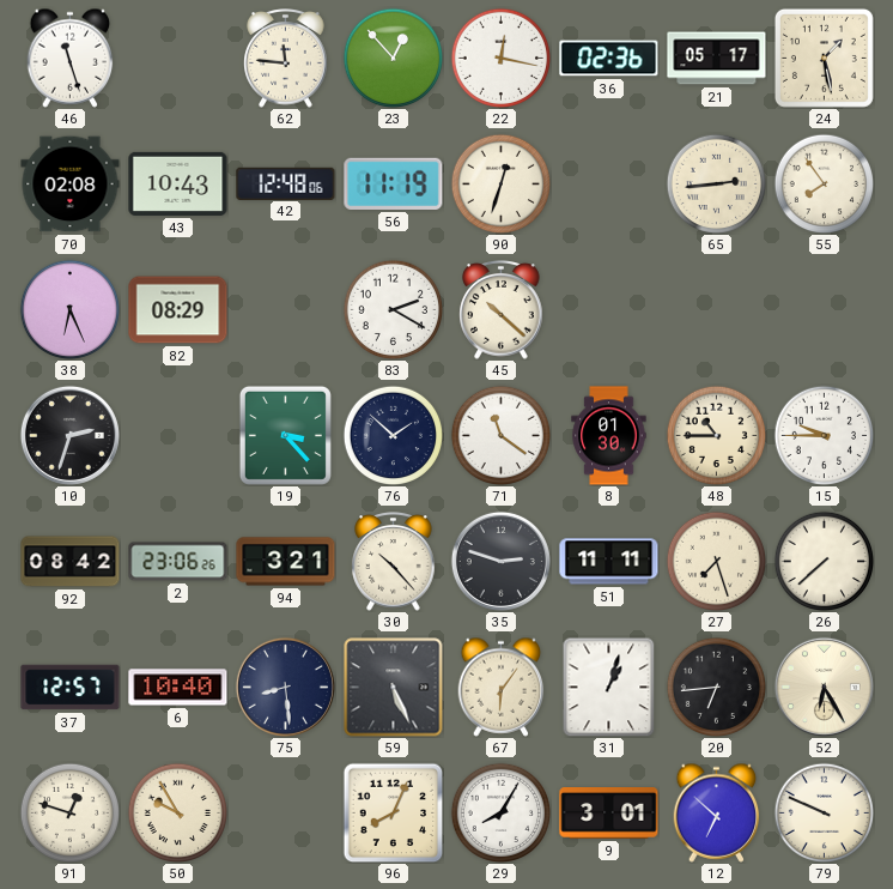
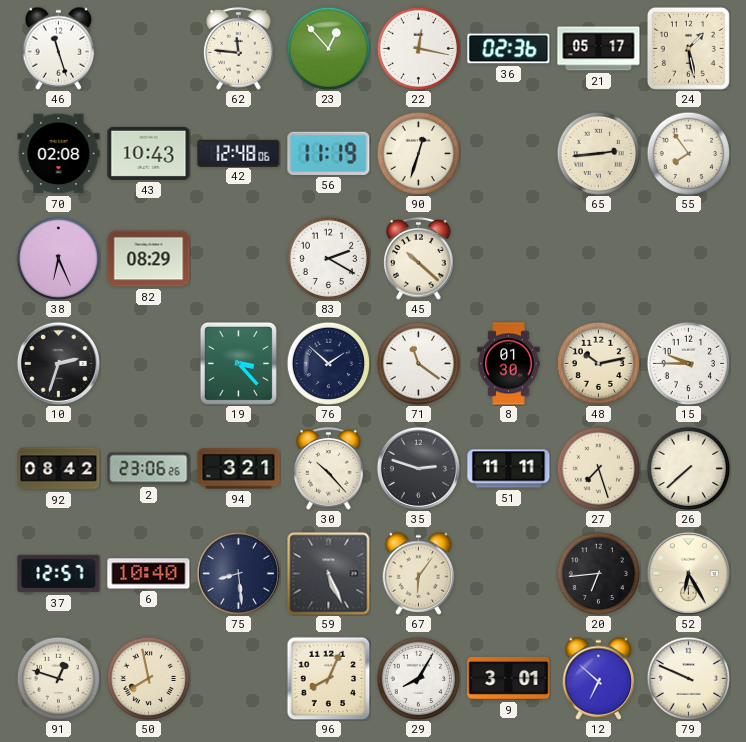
48: 10:45 -> 10:13
31: 1:03 -> none
50: 9:55 -> 7:58
